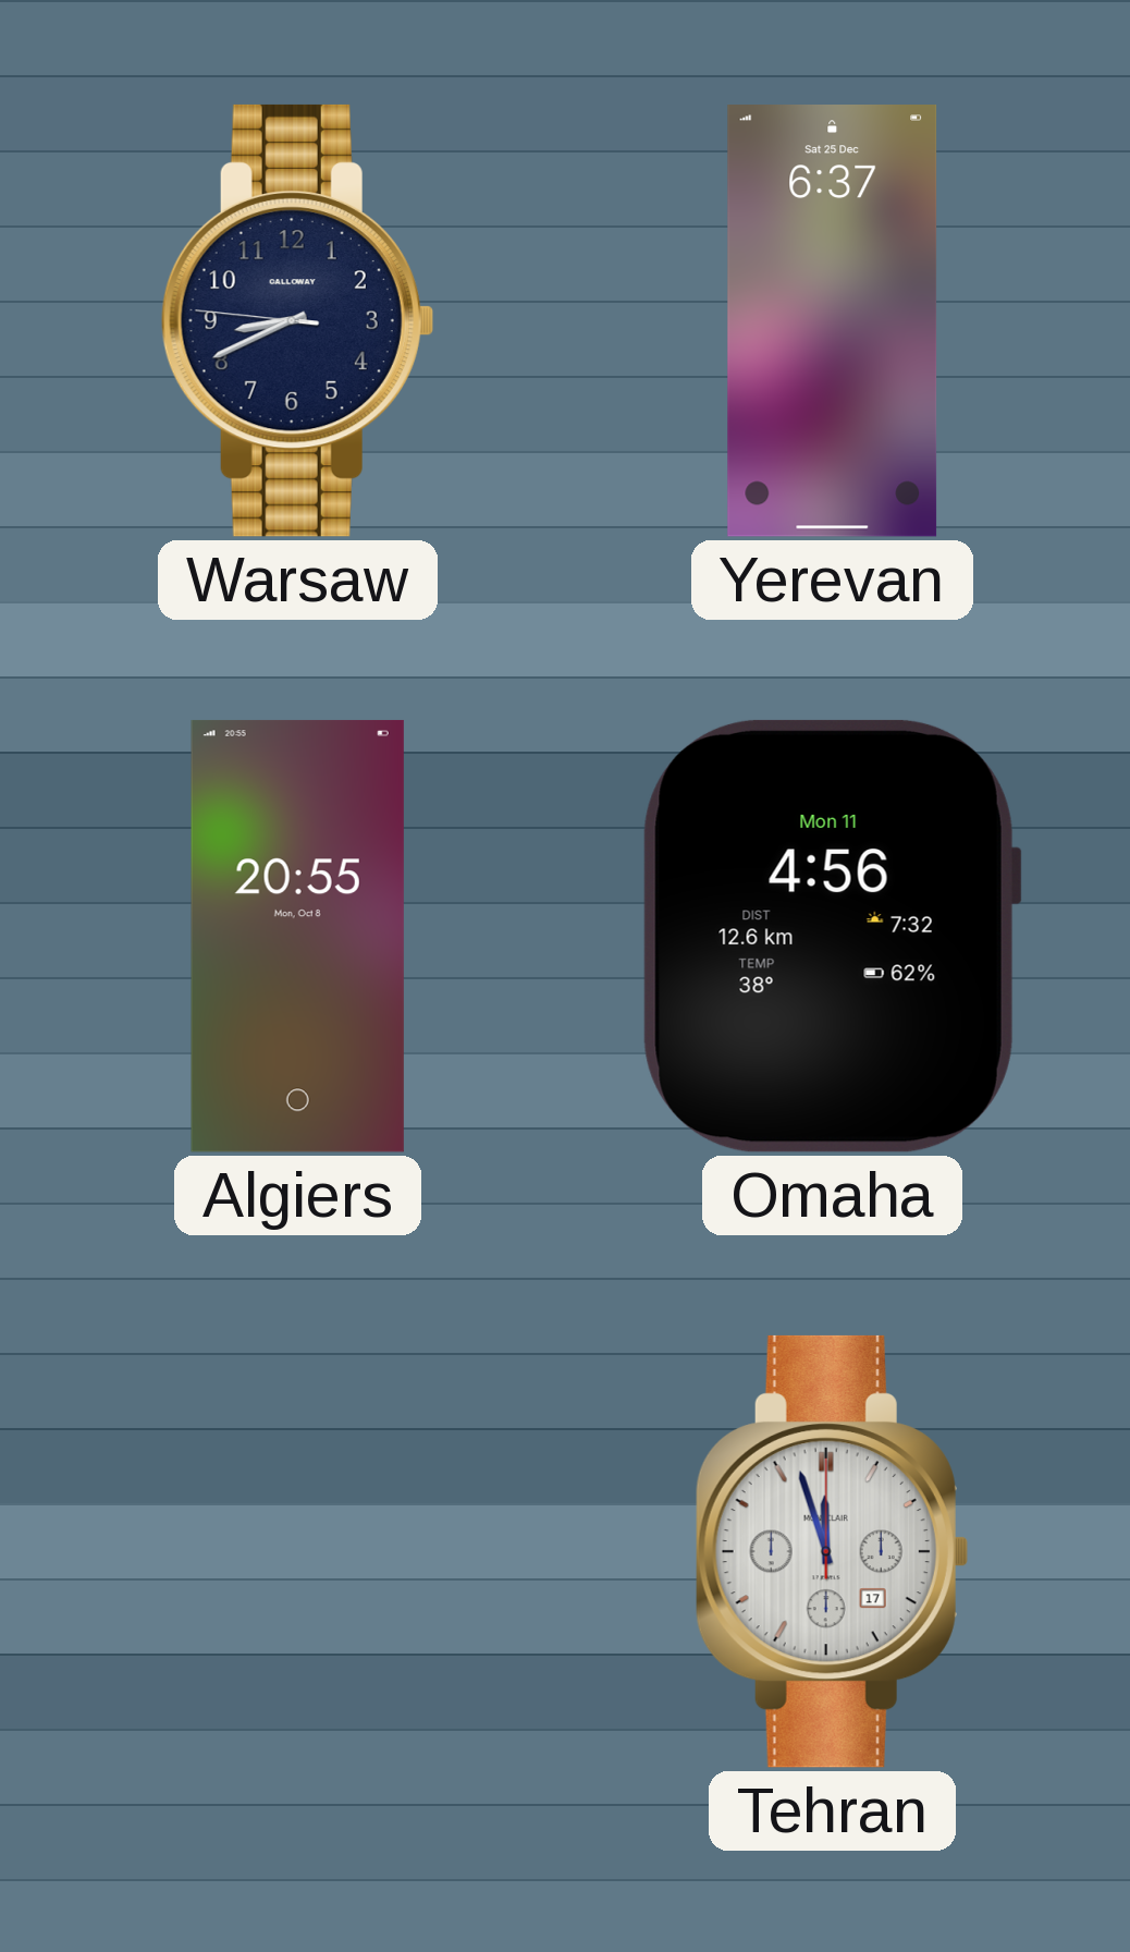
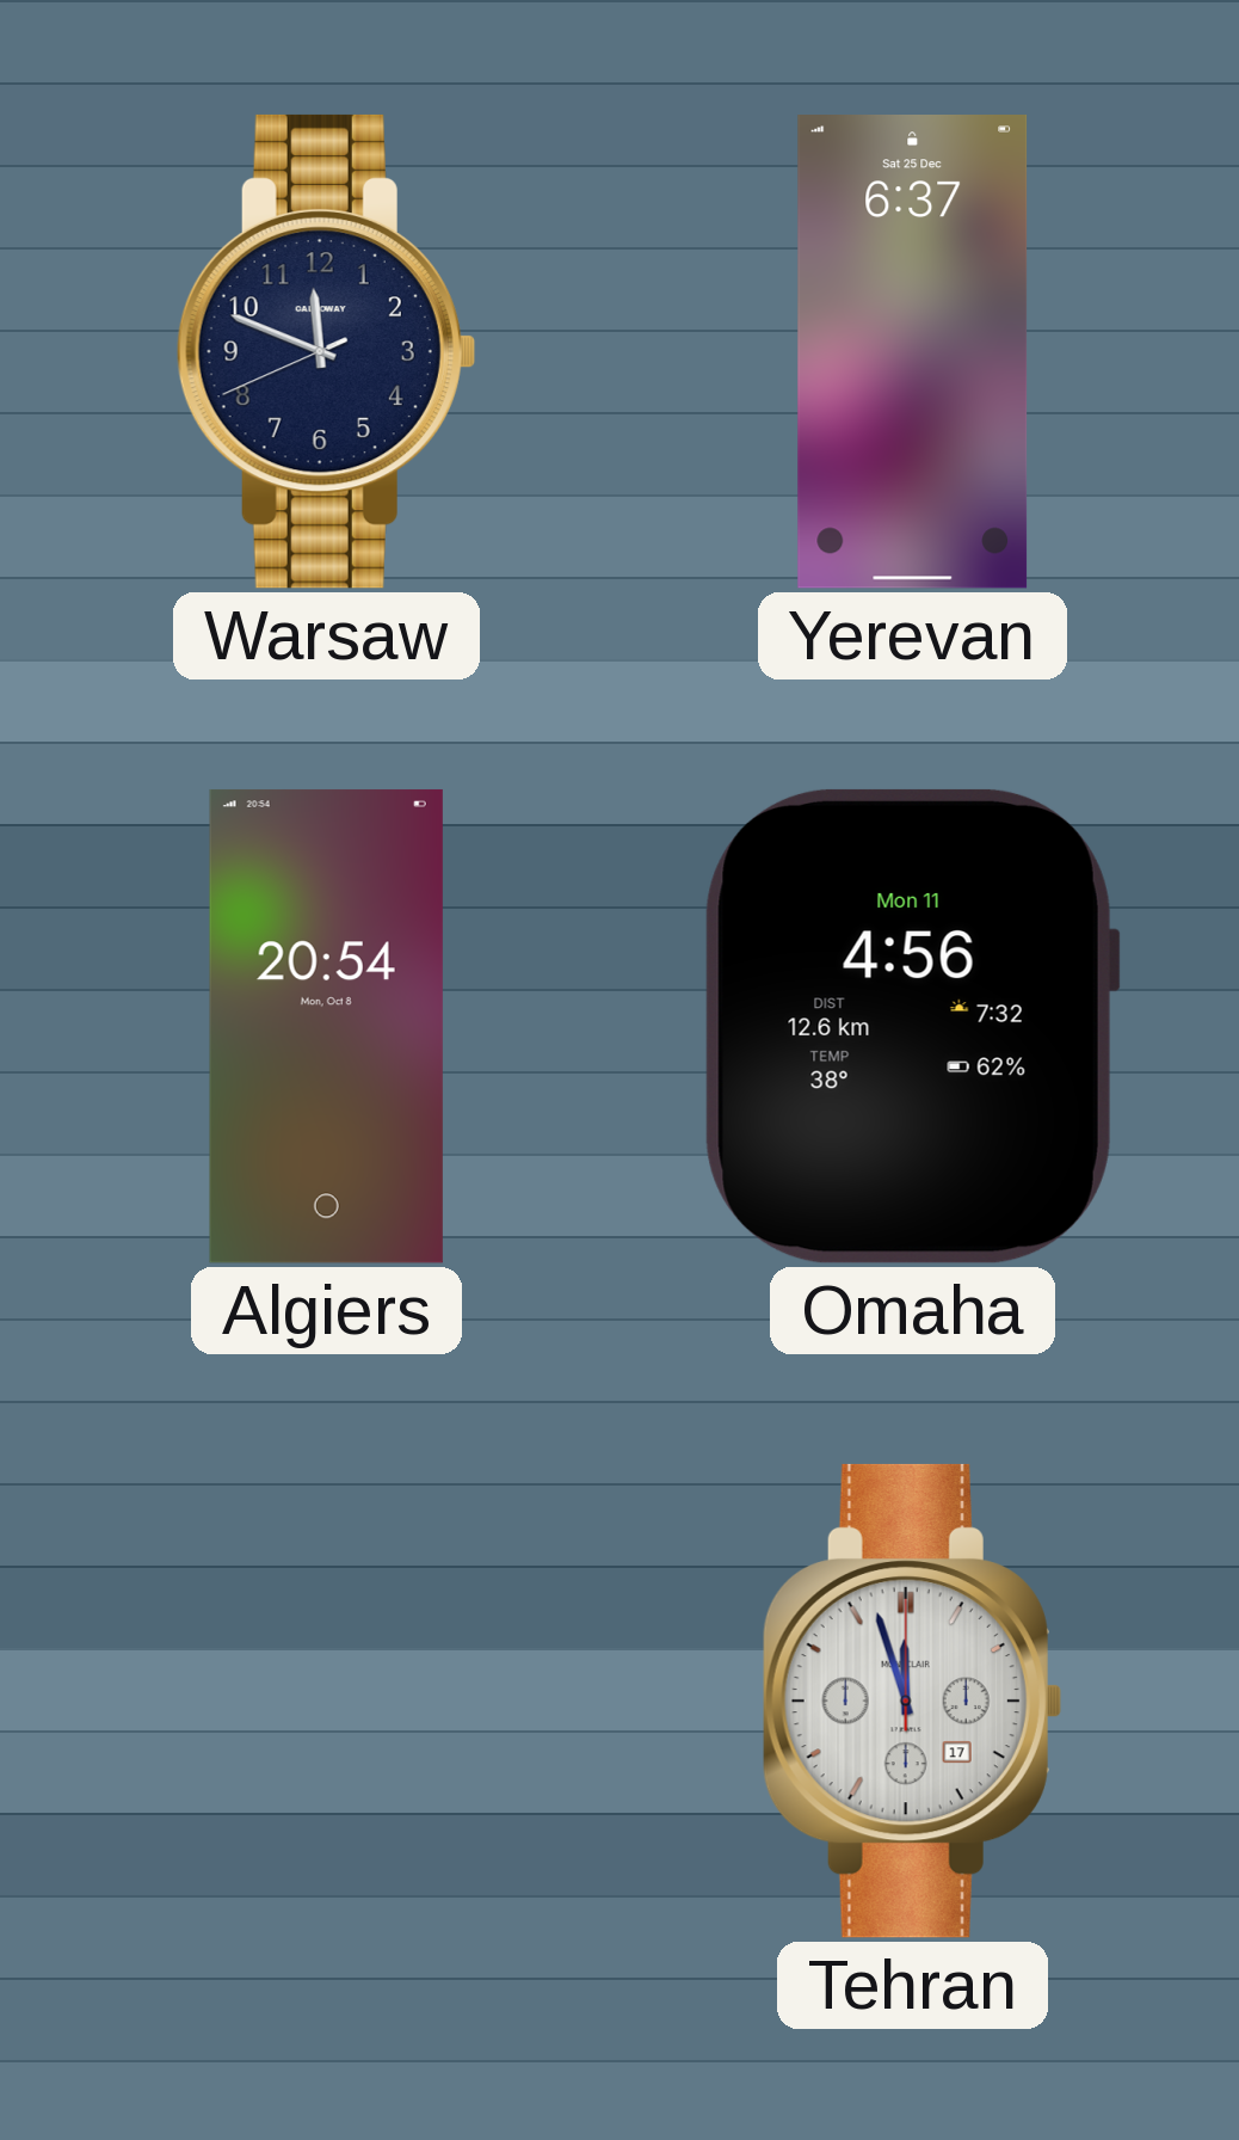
Warsaw: 8:40 -> 11:48
Algiers: 20:55 -> 20:54
